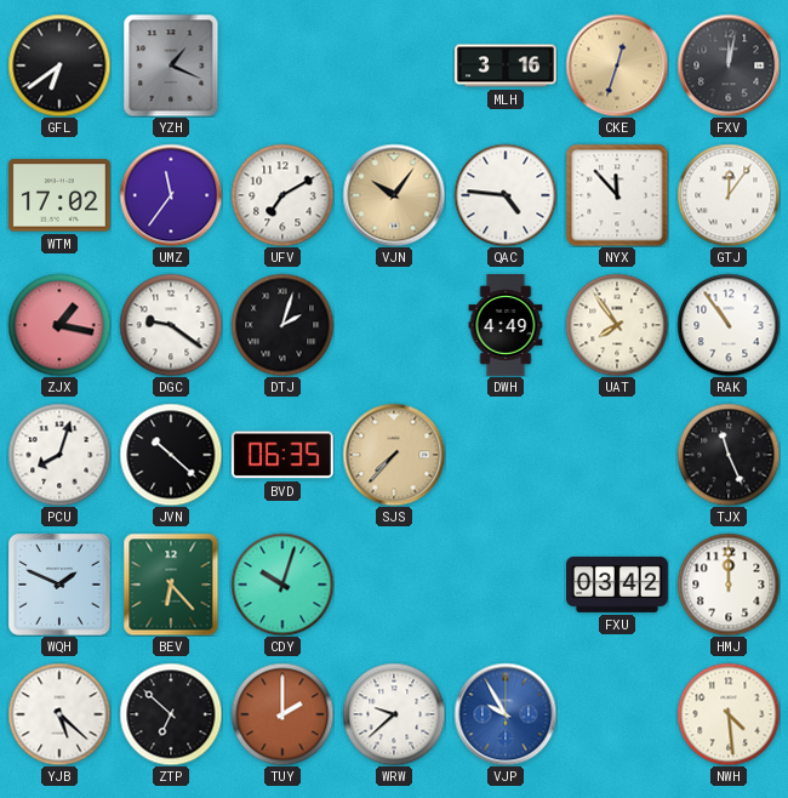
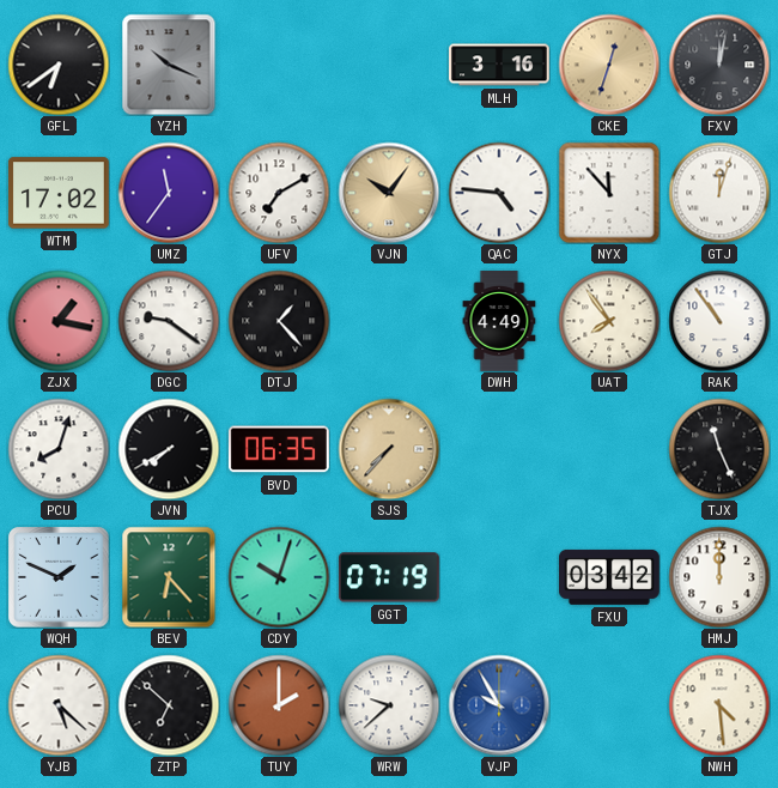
YZH: 1:19 -> 10:19
GTJ: 12:06 -> 12:03
DTJ: 2:03 -> 1:23
JVN: 10:22 -> 7:40
GGT: none -> 07:19
